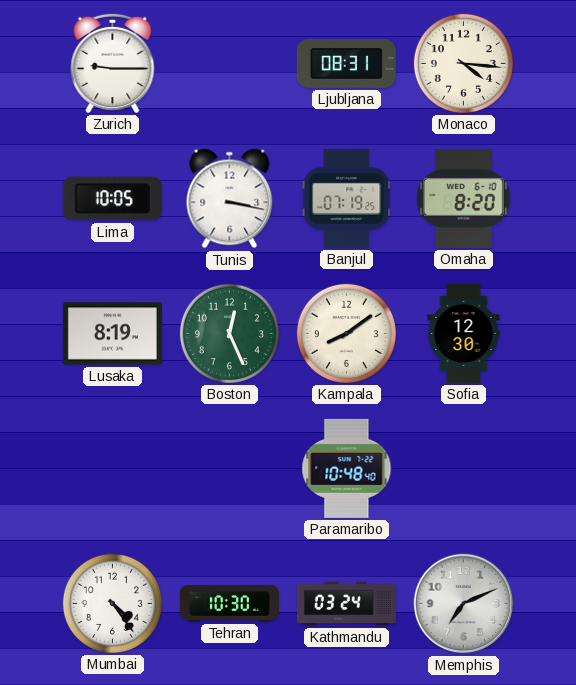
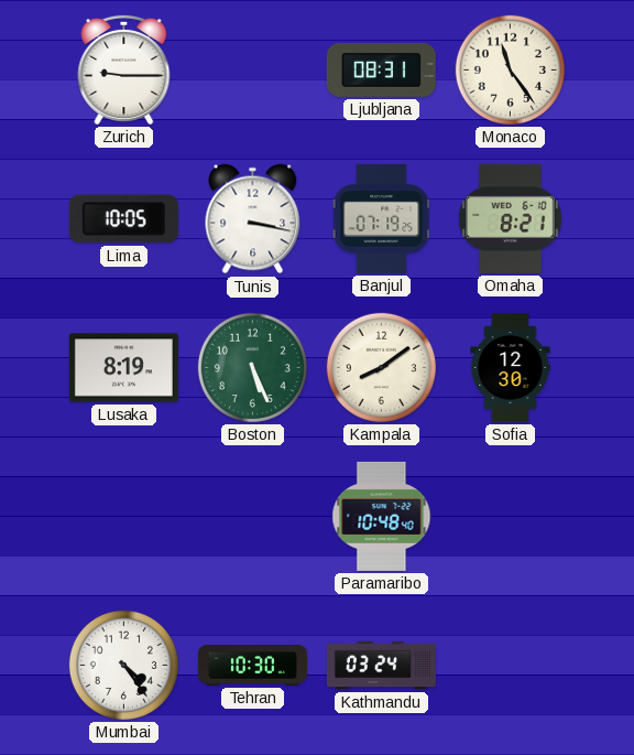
Monaco: 4:16 -> 11:24
Omaha: 8:20 -> 8:21
Boston: 12:26 -> 5:26
Memphis: 7:11 -> none
